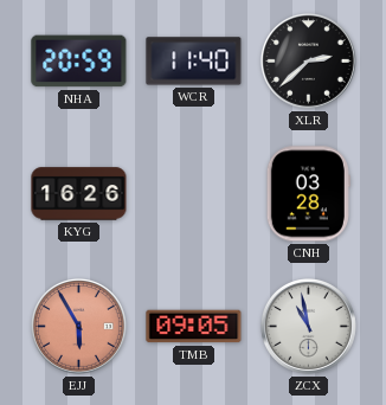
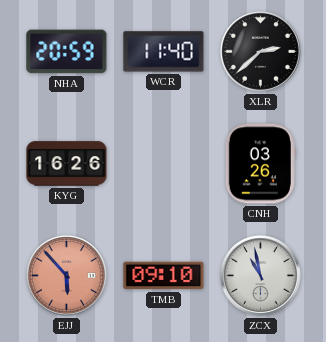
CNH: 03:28 -> 03:26
EJJ: 5:55 -> 5:53
TMB: 09:05 -> 09:10
